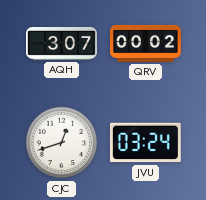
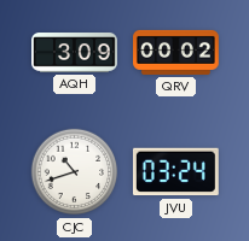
AQH: 3:07 -> 3:09
CJC: 12:42 -> 10:42
